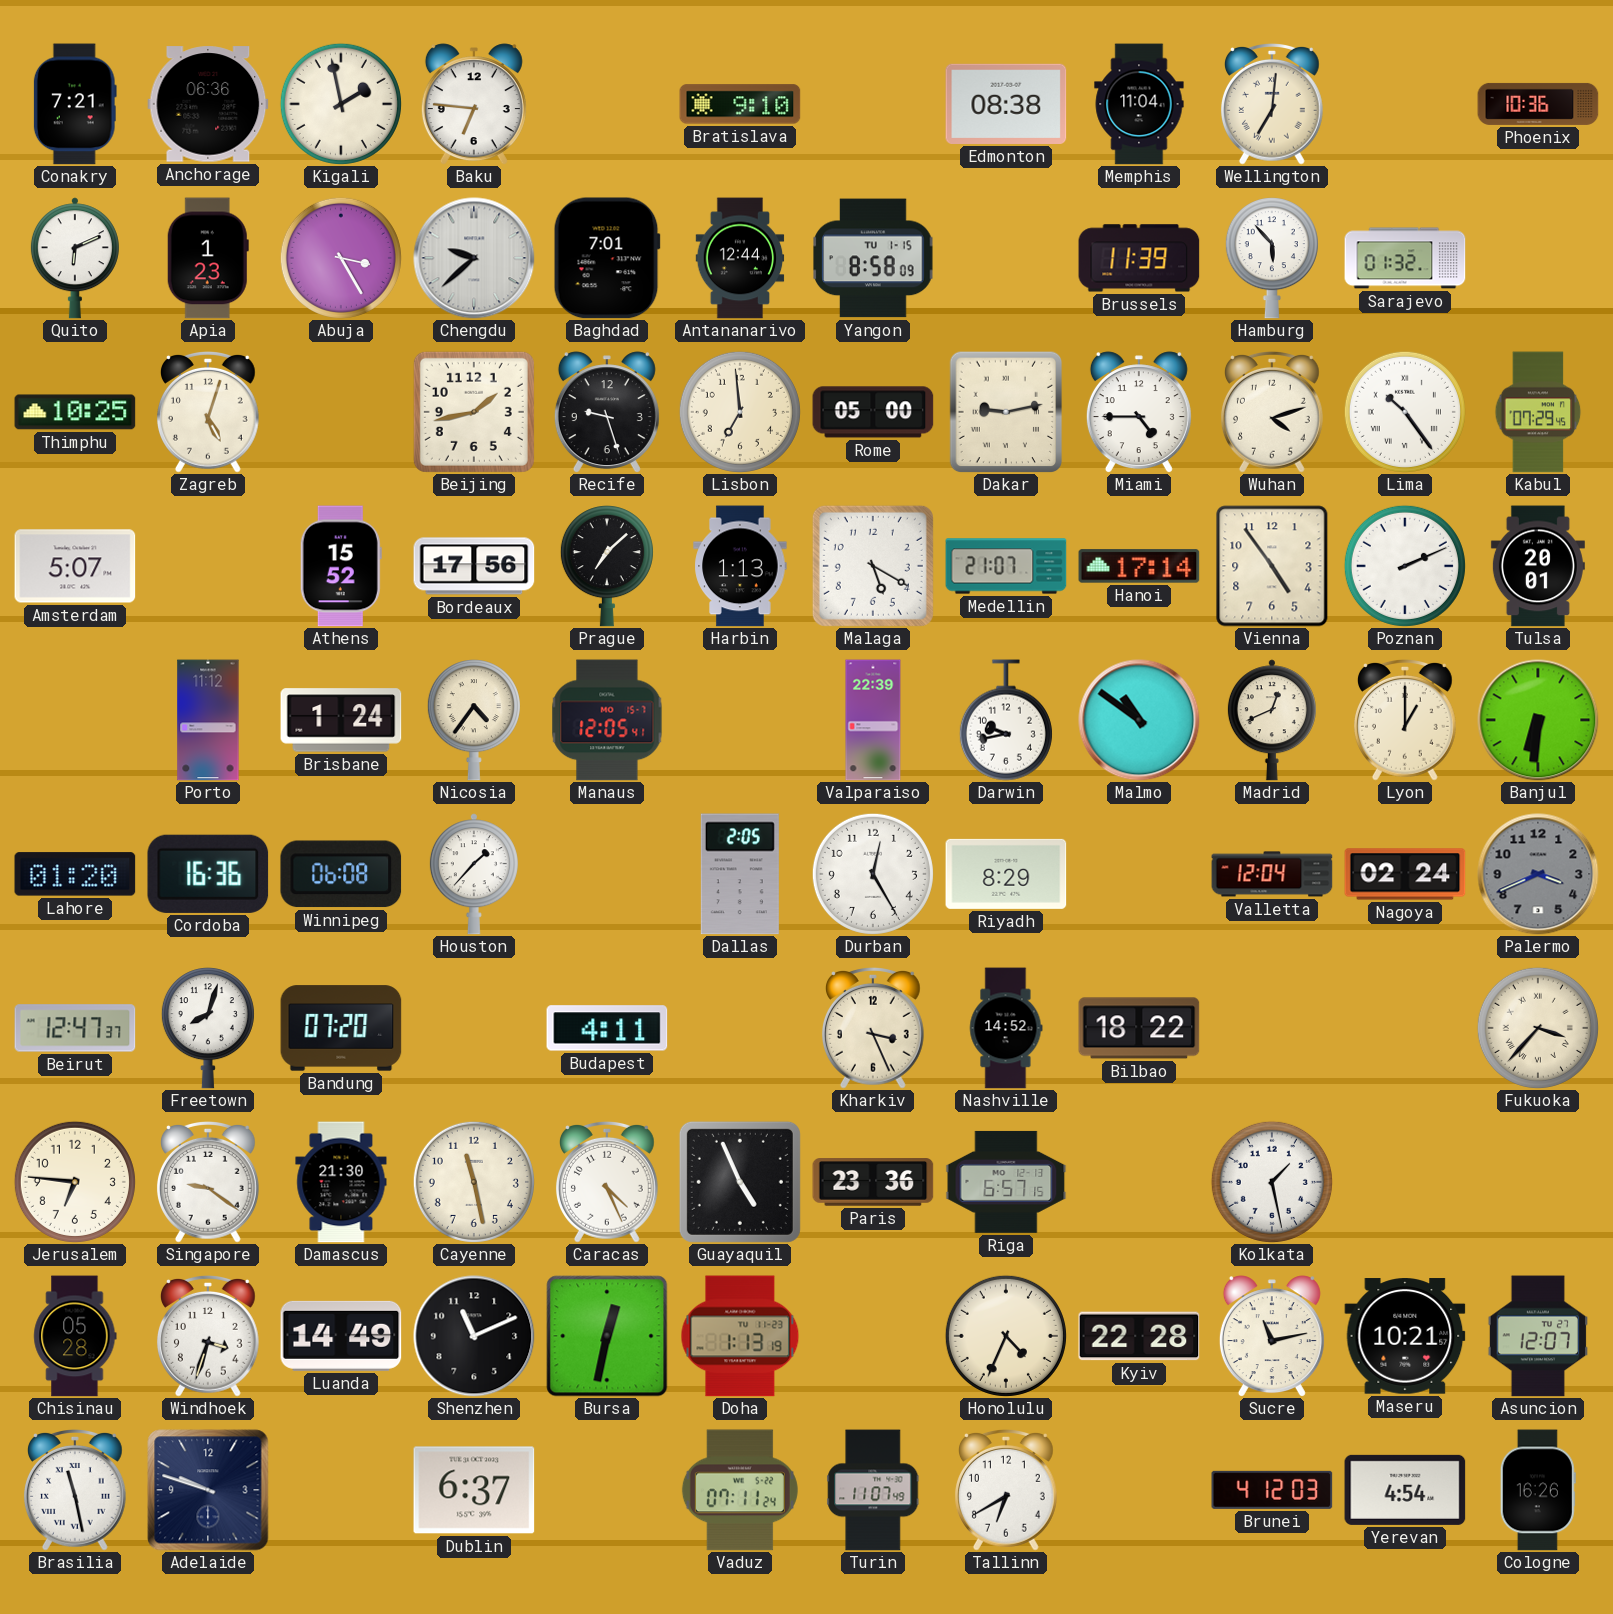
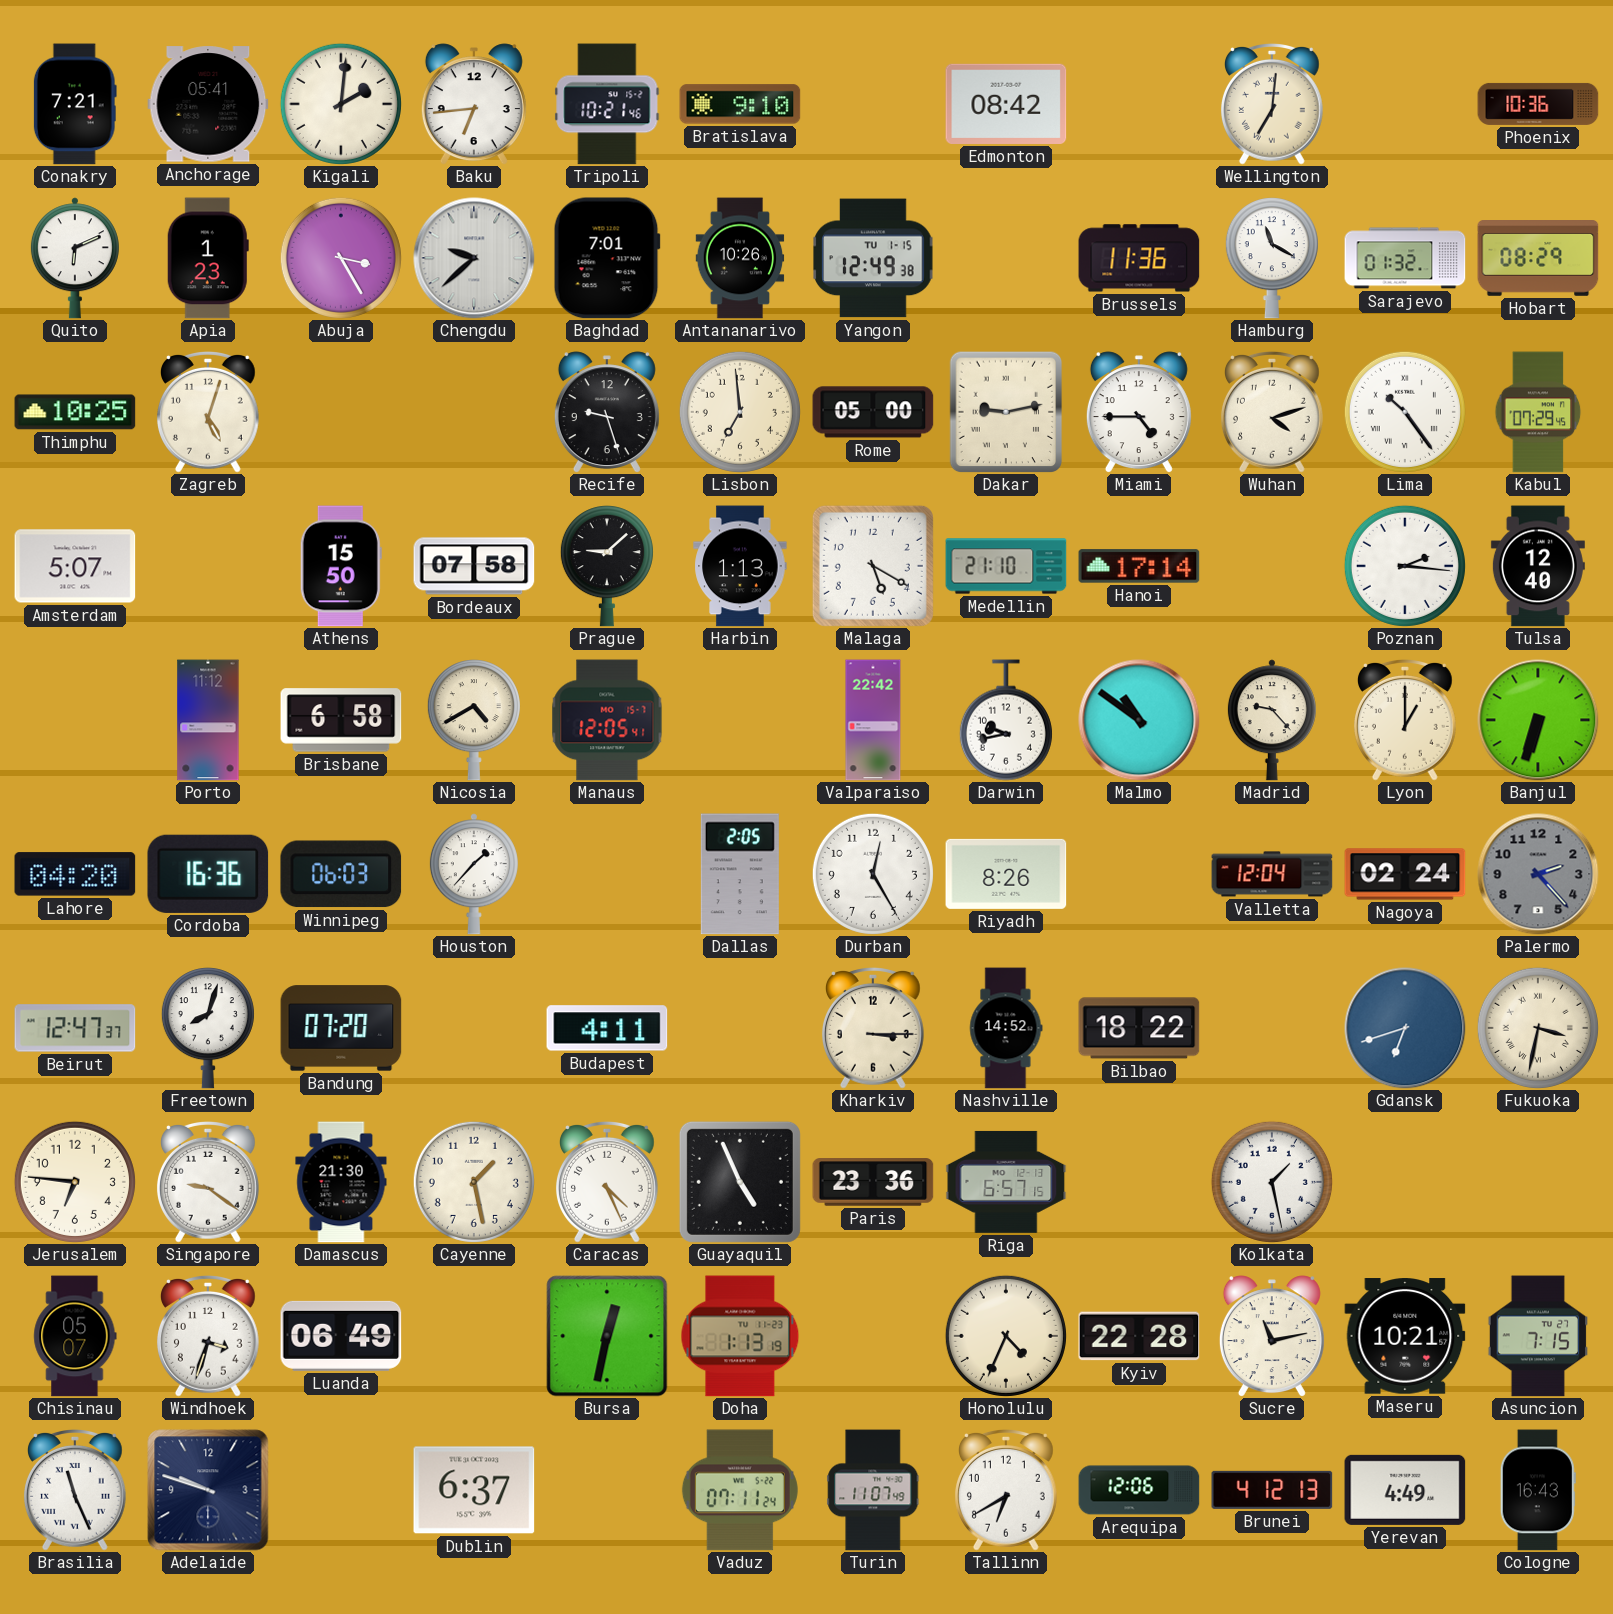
Anchorage: 06:36 -> 05:41
Kigali: 1:58 -> 2:01
Baku: 6:46 -> 6:44
Tripoli: none -> 10:21
Edmonton: 08:38 -> 08:42
Memphis: 11:04 -> none
Antananarivo: 12:44 -> 10:26
Yangon: 8:58 -> 12:49
Brussels: 11:39 -> 11:36
Hamburg: 5:53 -> 11:20
Hobart: none -> 08:29
Beijing: 1:43 -> none
Athens: 15:52 -> 15:50
Bordeaux: 17:56 -> 07:58
Prague: 7:08 -> 9:08
Medellin: 21:07 -> 21:10
Vienna: 4:54 -> none
Poznan: 2:11 -> 2:16
Tulsa: 20:01 -> 12:40
Brisbane: 1:24 -> 6:58
Nicosia: 4:36 -> 4:40
Valparaiso: 22:39 -> 22:42
Madrid: 12:41 -> 9:23
Banjul: 6:31 -> 6:33
Lahore: 01:20 -> 04:20
Winnipeg: 06:08 -> 06:03
Riyadh: 8:29 -> 8:26
Palermo: 3:41 -> 2:23
Kharkiv: 3:26 -> 3:15
Gdansk: none -> 6:42
Fukuoka: 3:37 -> 3:32
Cayenne: 11:28 -> 1:28
Chisinau: 05:28 -> 05:07
Luanda: 14:49 -> 06:49
Shenzhen: 11:11 -> none
Asuncion: 12:07 -> 7:15
Brasilia: 11:28 -> 11:26
Arequipa: none -> 12:06
Brunei: 4:12:03 -> 4:12:13
Yerevan: 4:54 -> 4:49
Cologne: 16:26 -> 16:43
